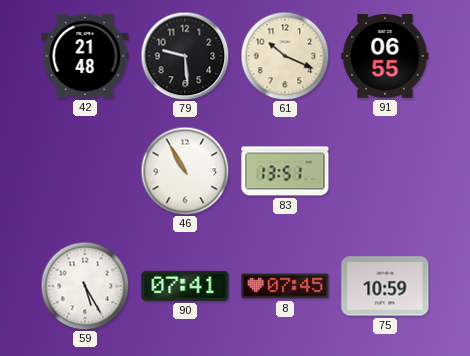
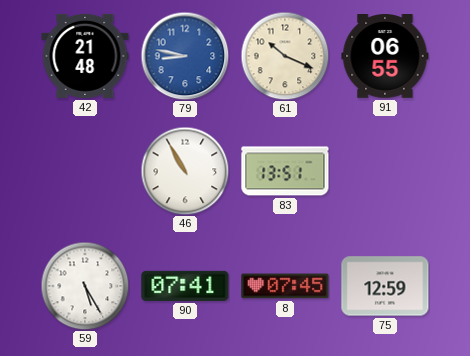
79: 9:29 -> 8:47
79 dial: black -> blue
75: 10:59 -> 12:59
